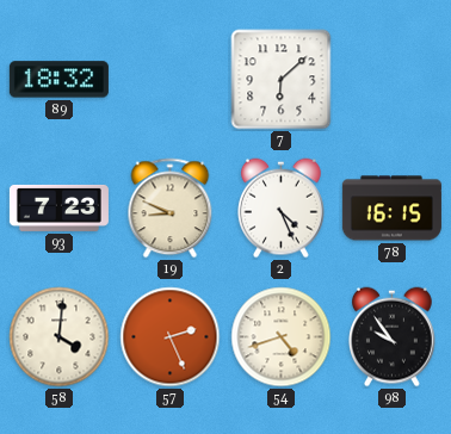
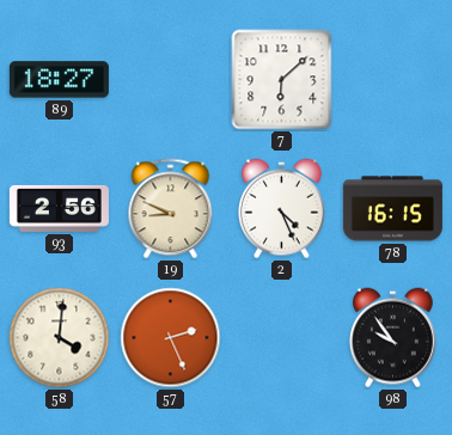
89: 18:32 -> 18:27
93: 7:23 -> 2:56
54: 4:42 -> none
